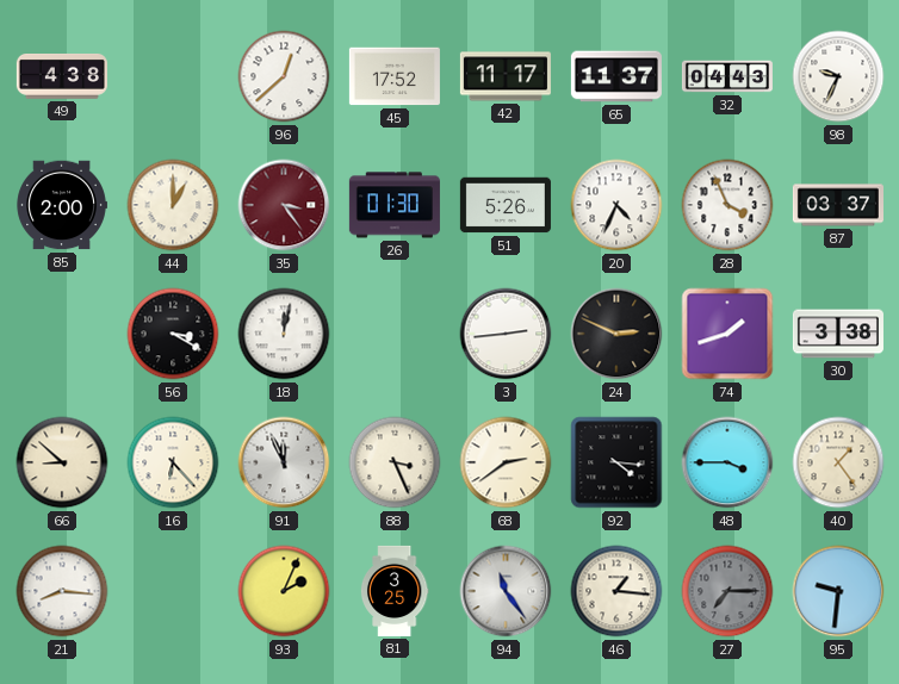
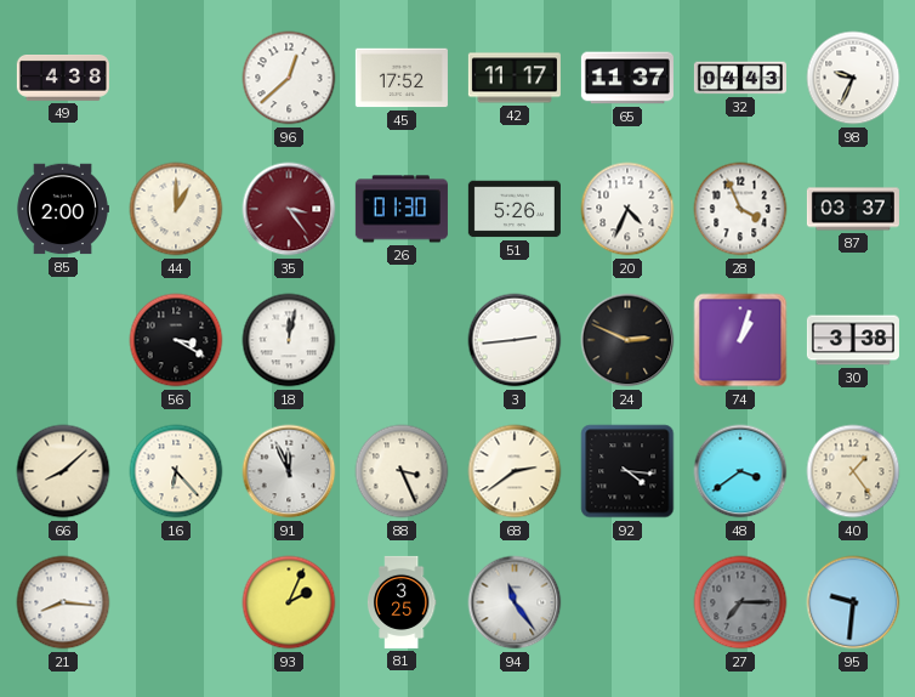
74: 1:42 -> 1:03
66: 8:52 -> 8:08
48: 3:45 -> 3:39
46: 1:16 -> none
